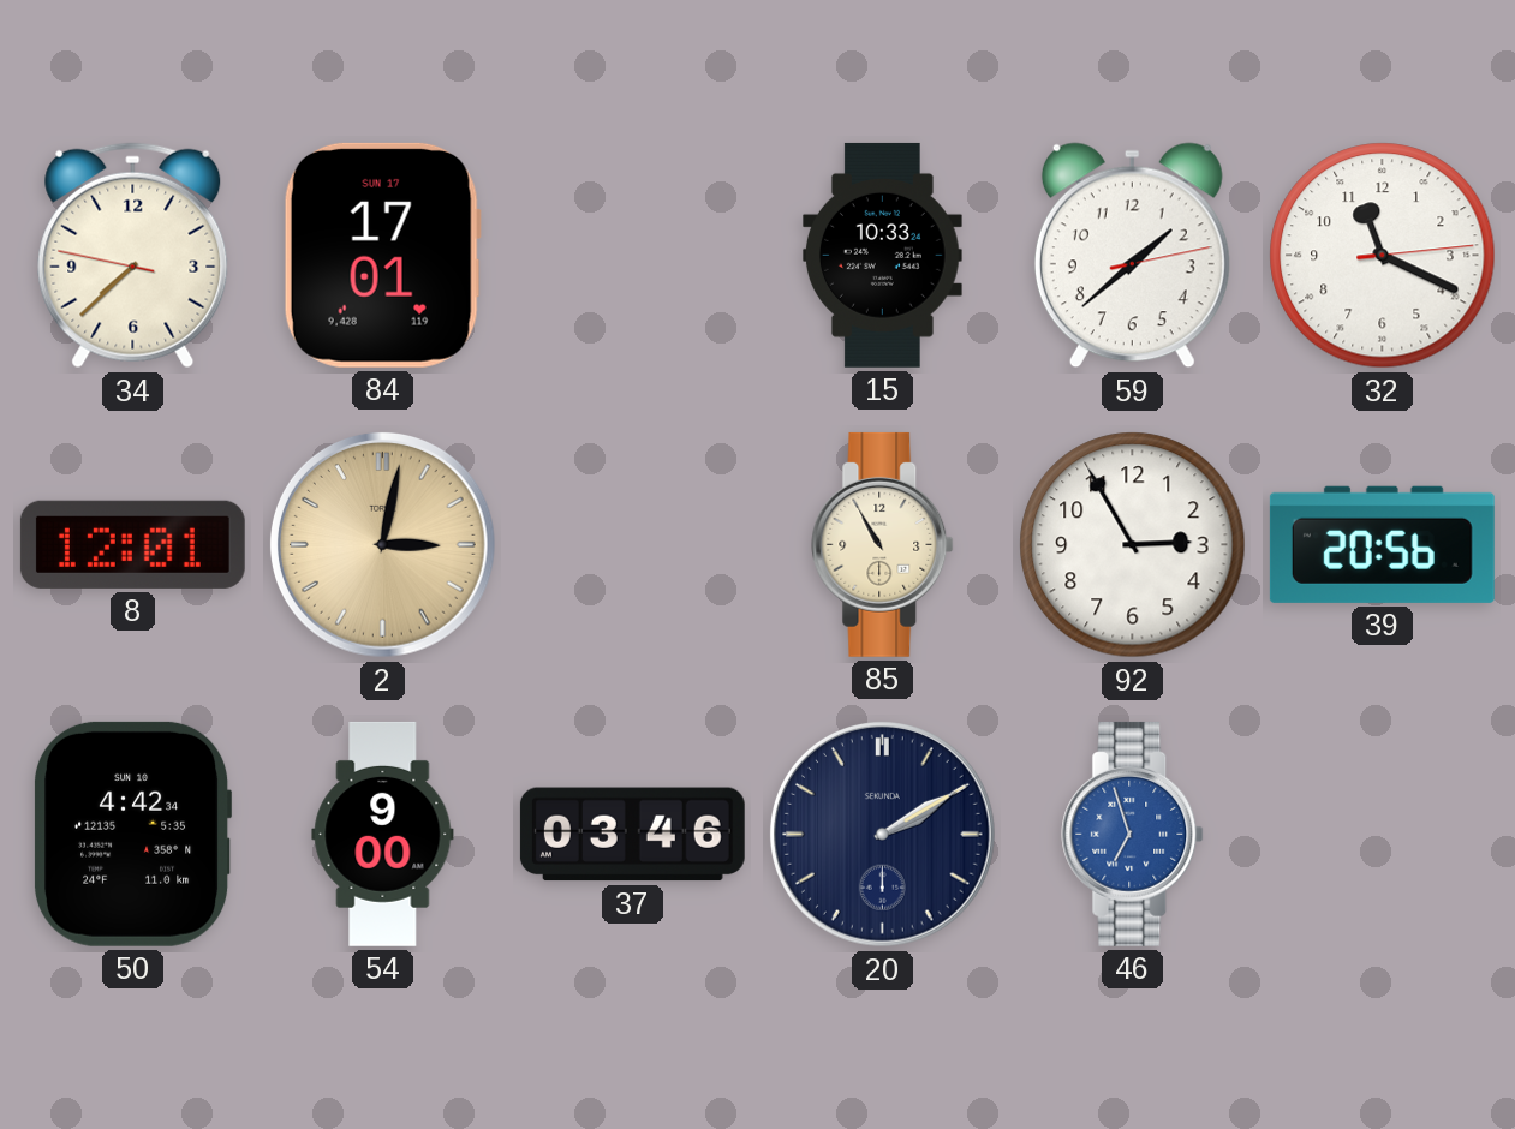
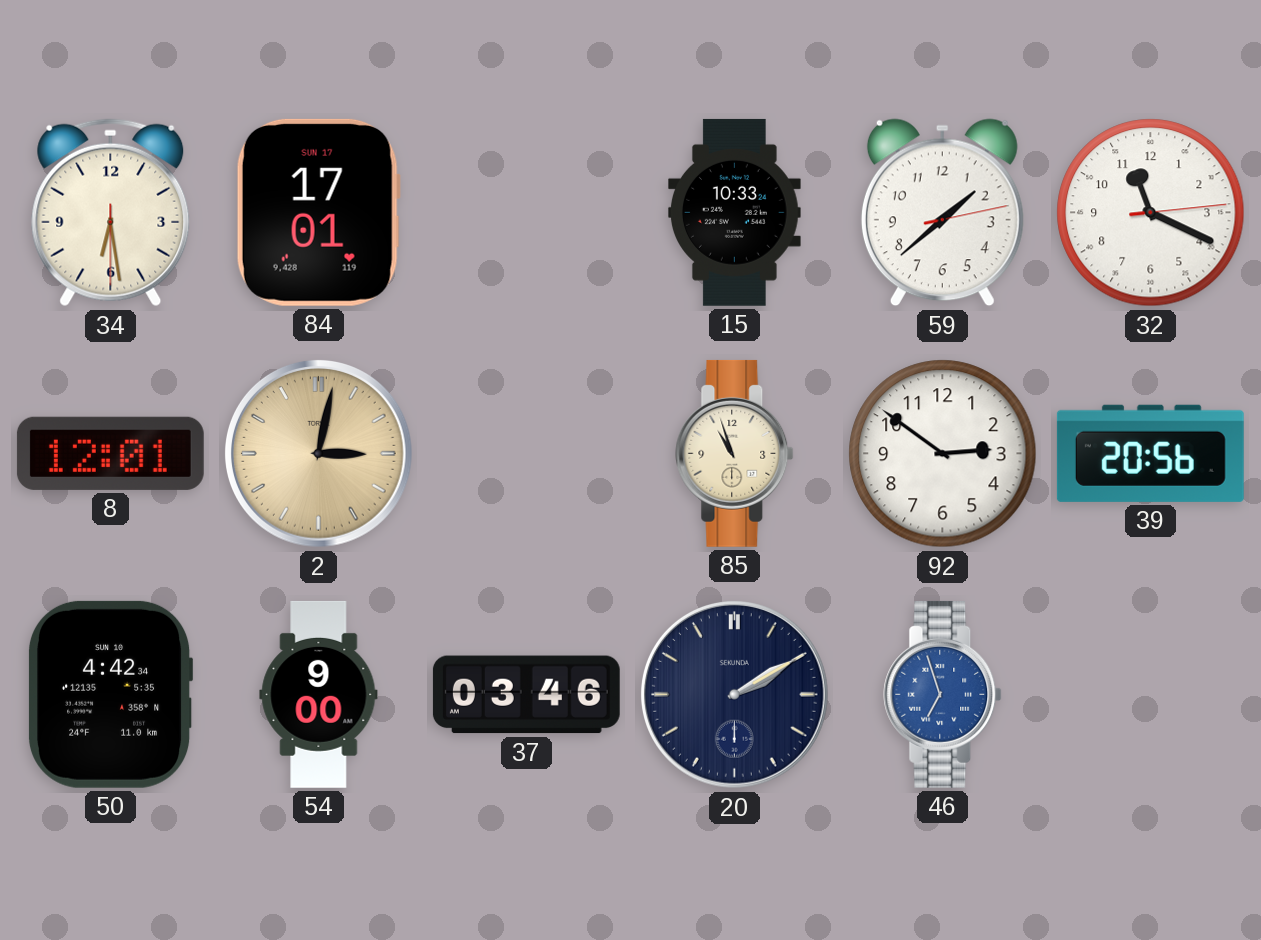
34: 7:37 -> 6:28
85: 10:55 -> 10:57
92: 2:55 -> 2:51
